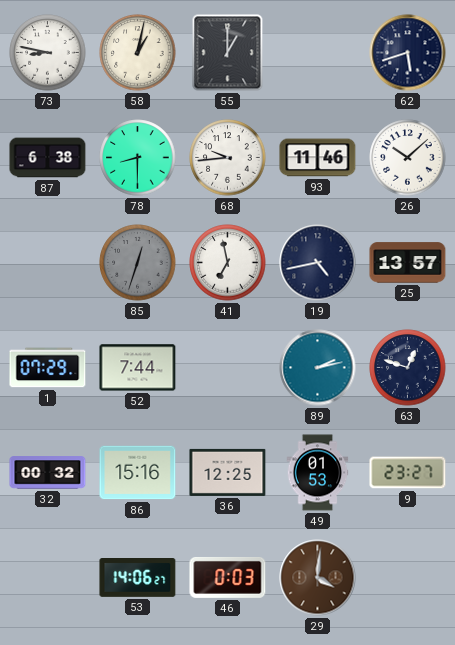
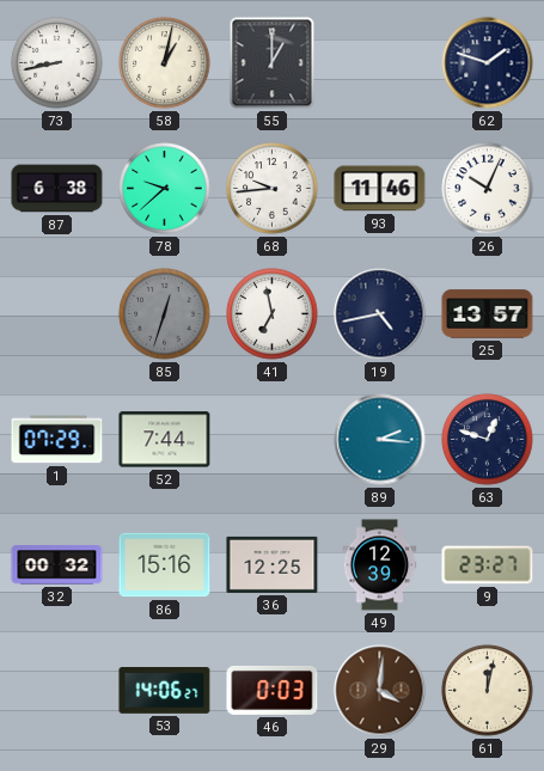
73: 8:47 -> 8:43
62: 5:42 -> 1:48
78: 8:30 -> 9:38
26: 10:08 -> 10:04
89: 2:13 -> 2:16
49: 01:53 -> 12:39
61: none -> 12:02
